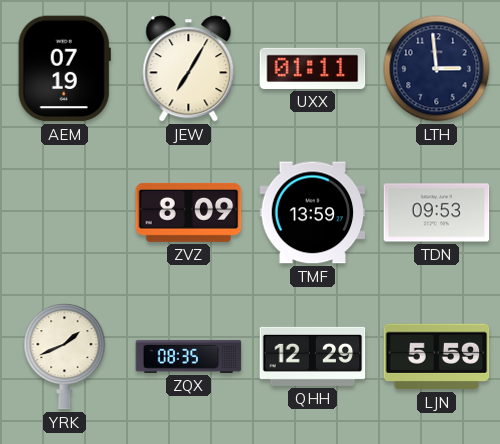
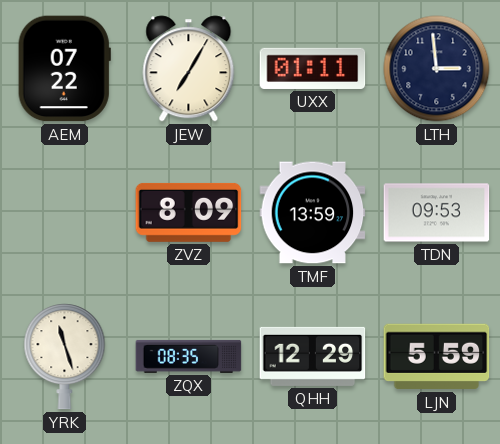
AEM: 07:19 -> 07:22
YRK: 1:41 -> 11:27
